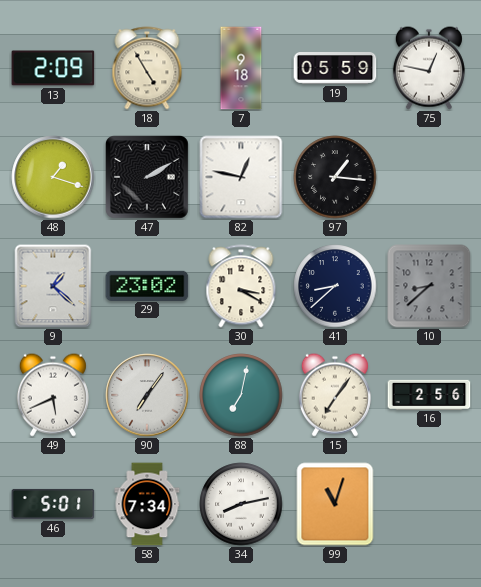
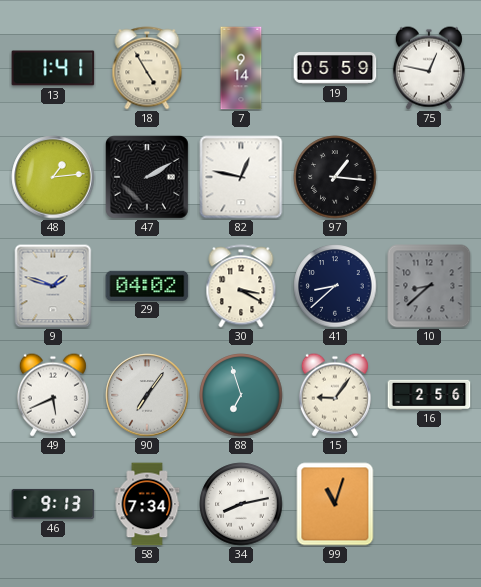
13: 2:09 -> 1:41
7: 9:18 -> 9:14
48: 1:18 -> 1:14
9: 1:22 -> 1:48
29: 23:02 -> 04:02
88: 7:02 -> 6:57
15: 7:06 -> 9:06
46: 5:01 -> 9:13
